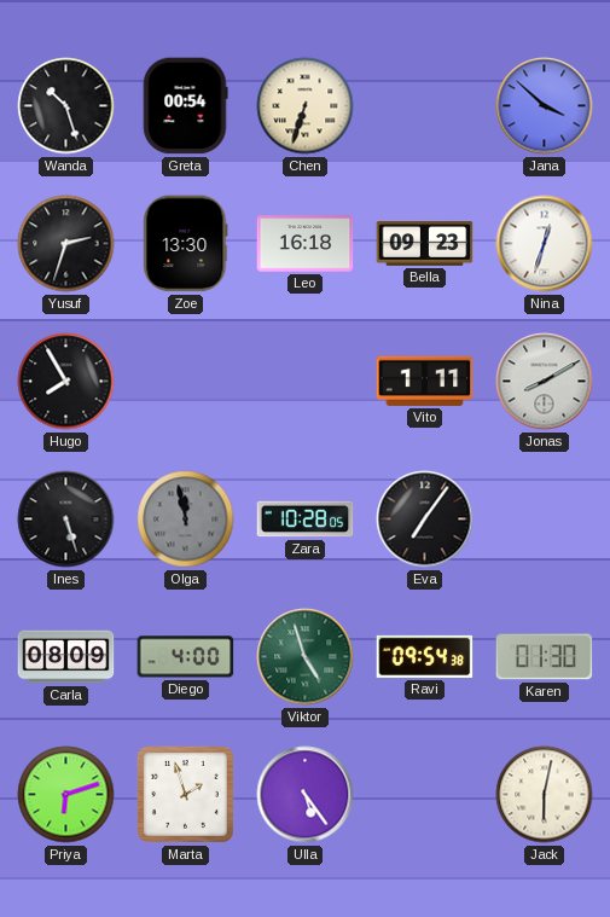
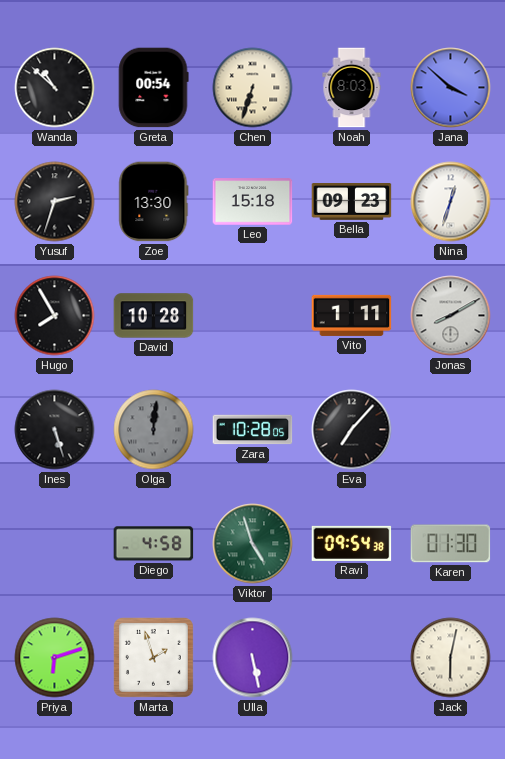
Wanda: 10:27 -> 10:52
Noah: none -> 8:03
Leo: 16:18 -> 15:18
David: none -> 10:28
Olga: 11:58 -> 12:01
Eva: 7:06 -> 7:07
Carla: 08:09 -> none
Diego: 4:00 -> 4:58
Ulla: 5:24 -> 5:28
